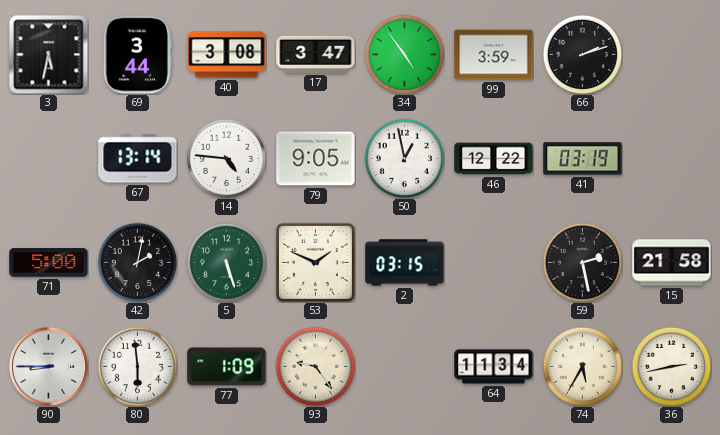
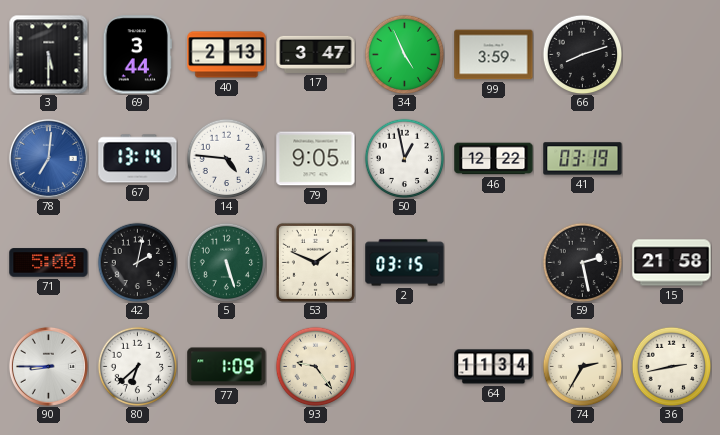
3: 5:32 -> 5:30
40: 3:08 -> 2:13
34: 4:54 -> 4:56
66: 2:12 -> 8:12
78: none -> 7:01
80: 5:59 -> 6:38
74: 5:35 -> 2:35
